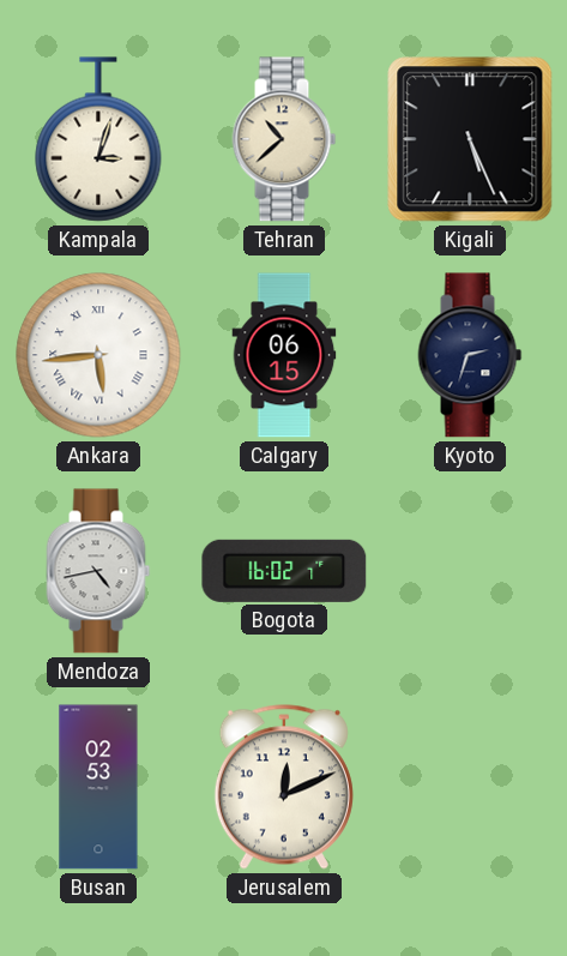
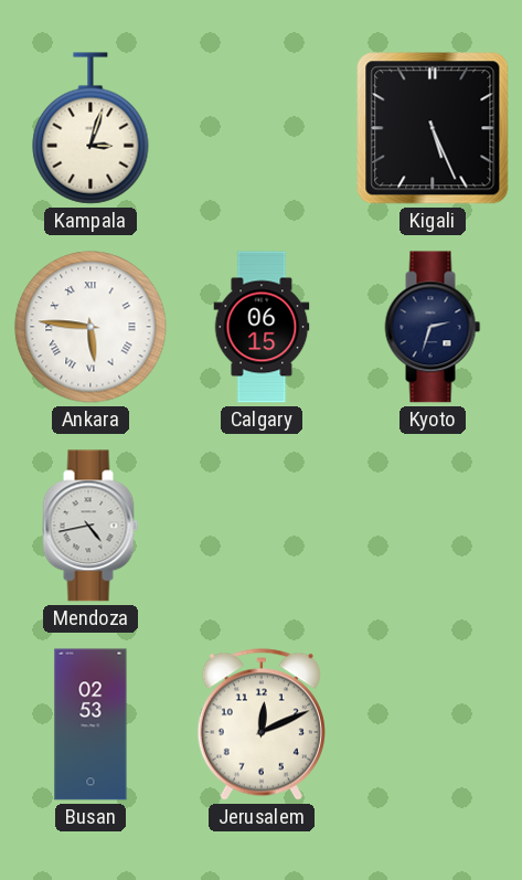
Tehran: 10:38 -> none
Ankara: 5:44 -> 5:46
Bogota: 16:02 -> none
